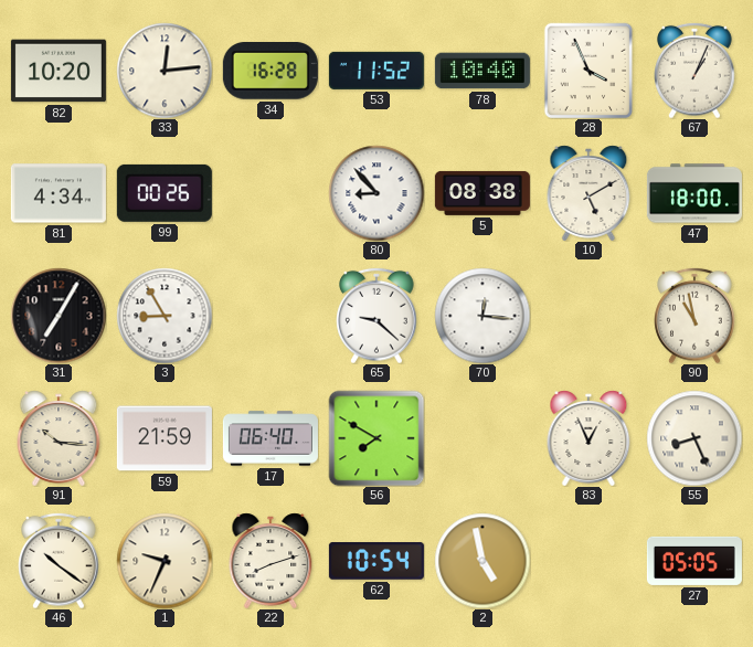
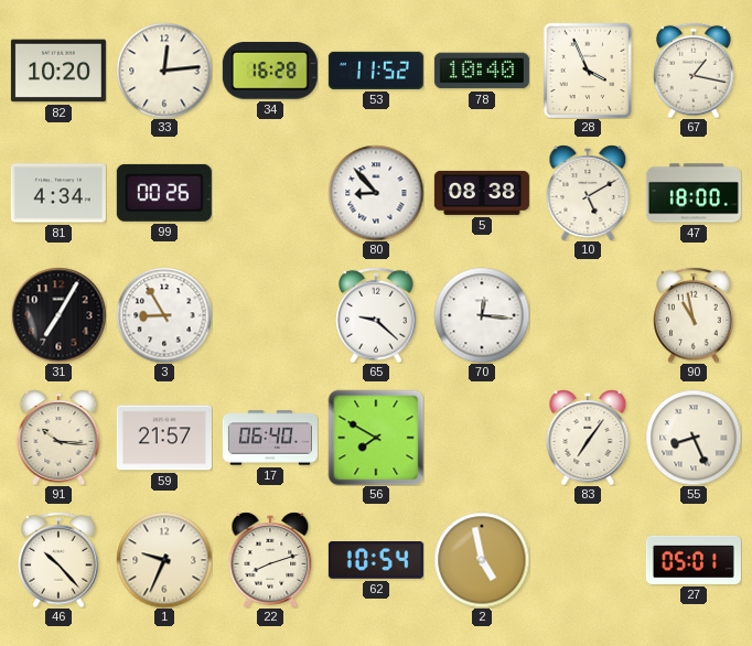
67: 1:04 -> 1:17
59: 21:59 -> 21:57
83: 12:56 -> 7:06
46: 10:21 -> 10:23
27: 05:05 -> 05:01
